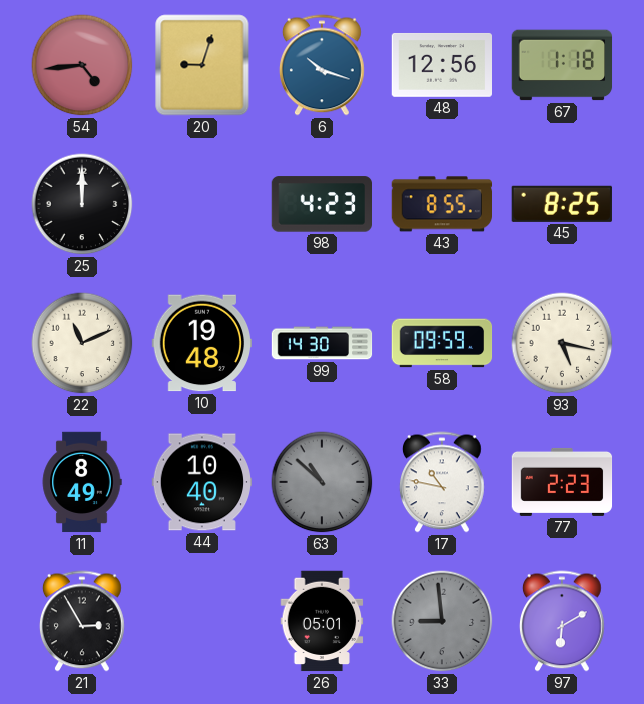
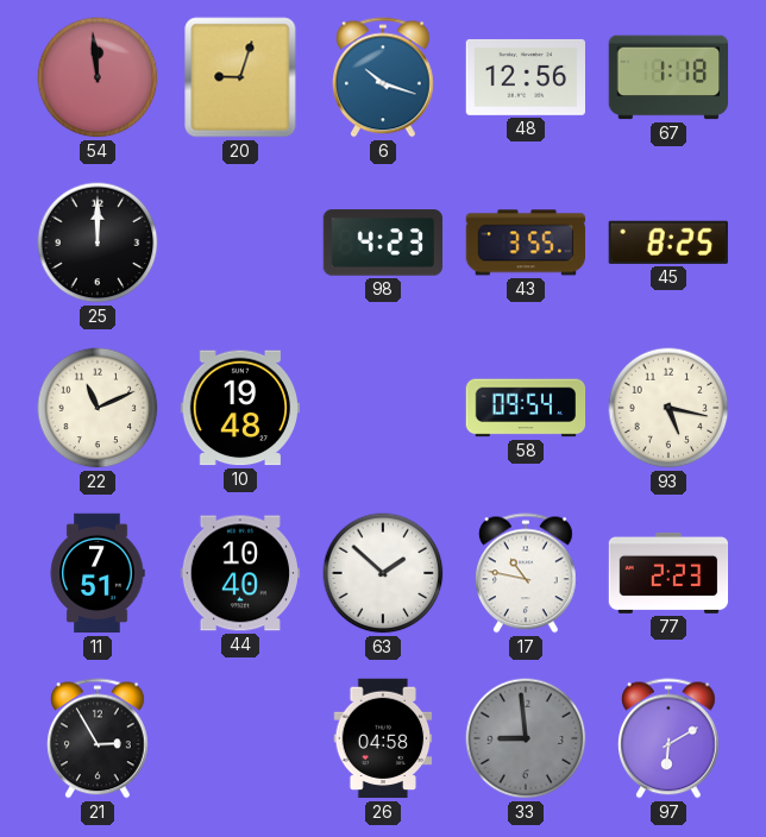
54: 4:44 -> 11:59
43: 8:55 -> 3:55
99: 14:30 -> none
58: 09:59 -> 09:54
11: 8:49 -> 7:51
63: 10:52 -> 1:52
63 dial: grey -> white
26: 05:01 -> 04:58
